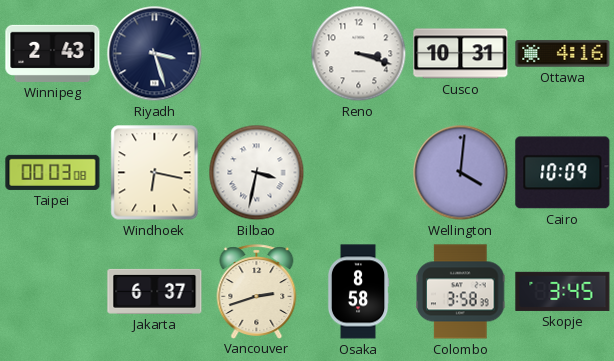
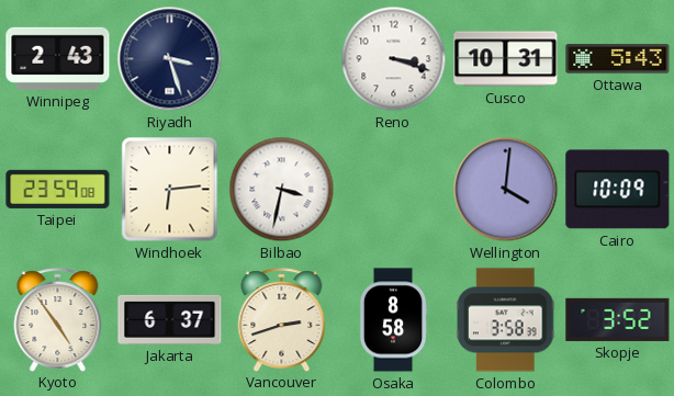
Ottawa: 4:16 -> 5:43
Taipei: 00:03 -> 23:59
Windhoek: 6:17 -> 6:14
Kyoto: none -> 4:54
Skopje: 3:45 -> 3:52
